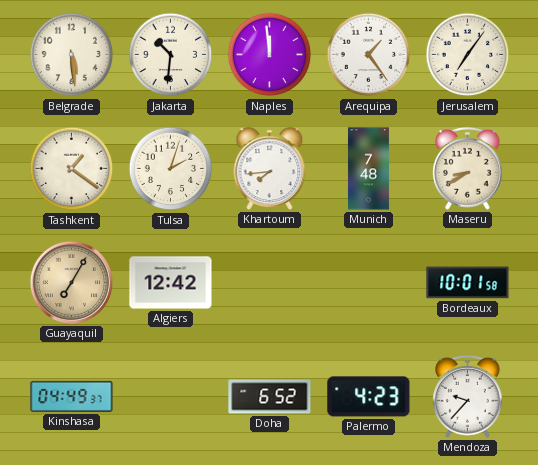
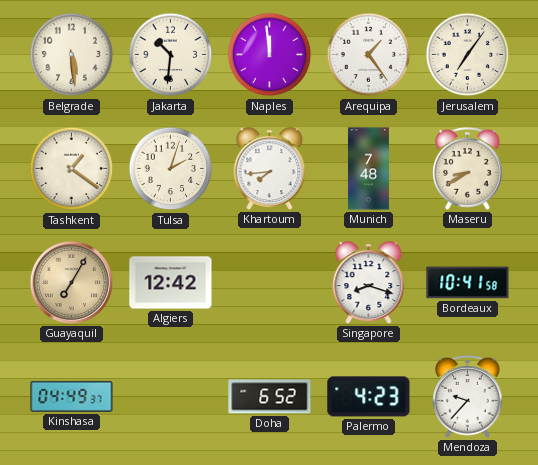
Singapore: none -> 8:18
Bordeaux: 10:01 -> 10:41
